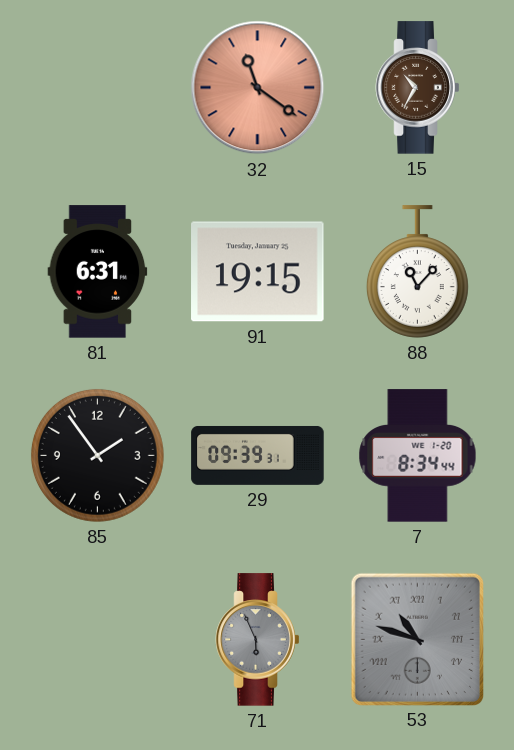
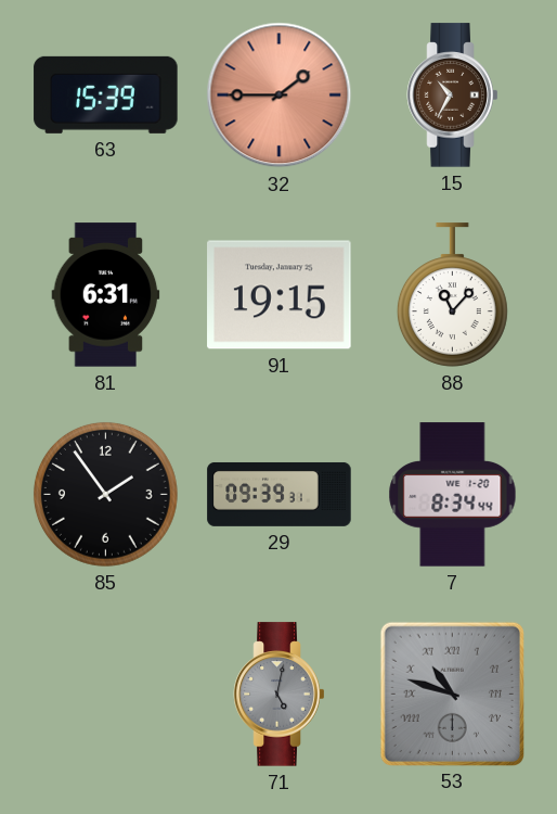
63: none -> 15:39
32: 11:21 -> 1:45
71: 5:56 -> 5:02
